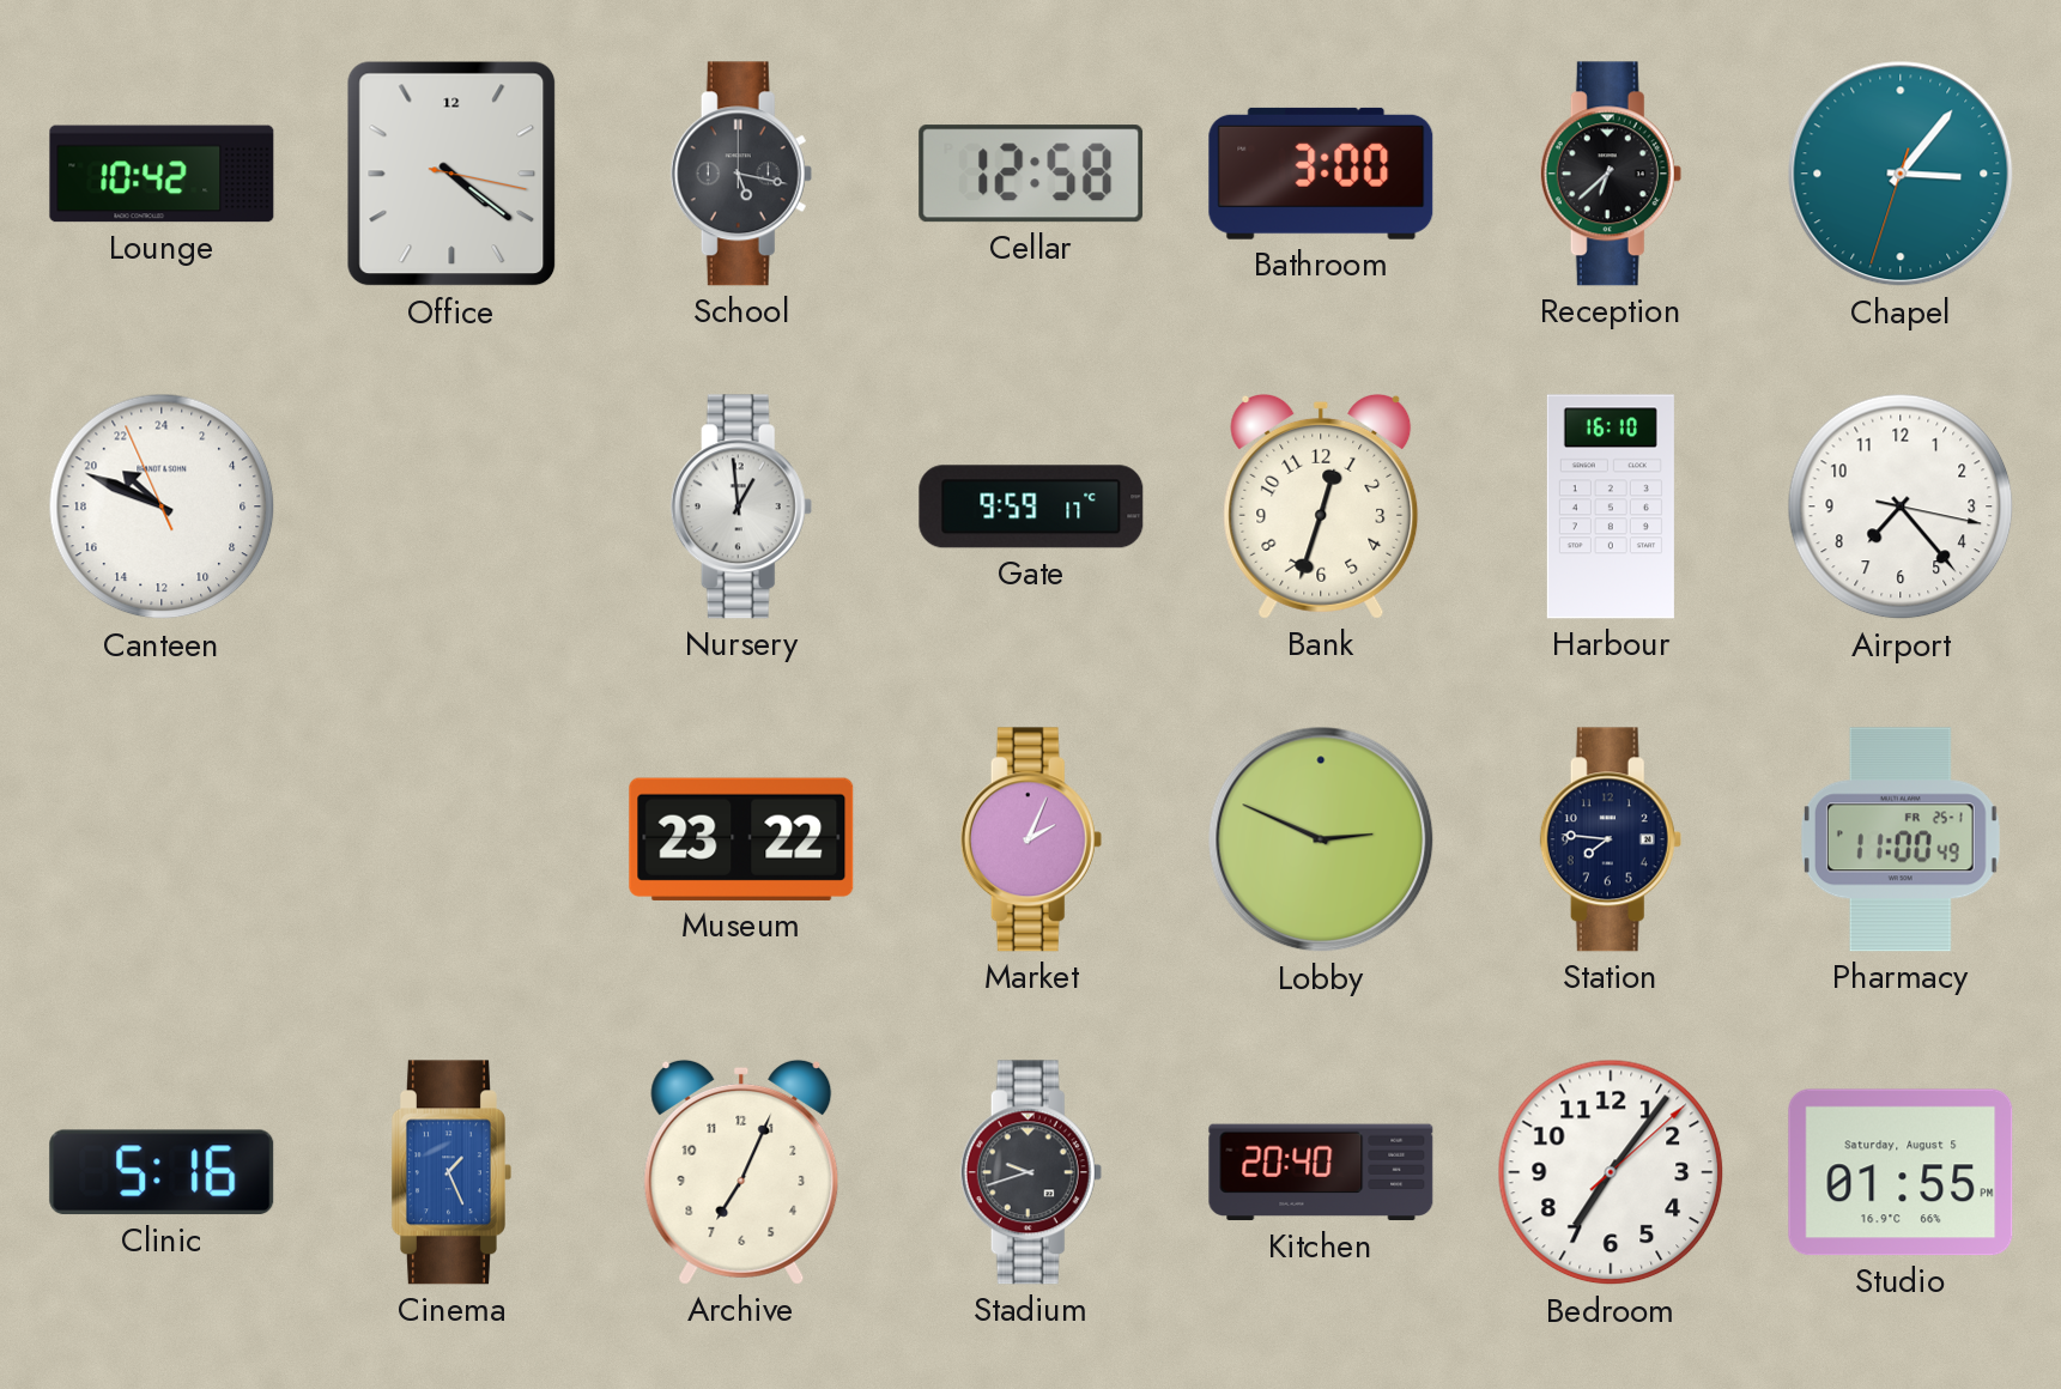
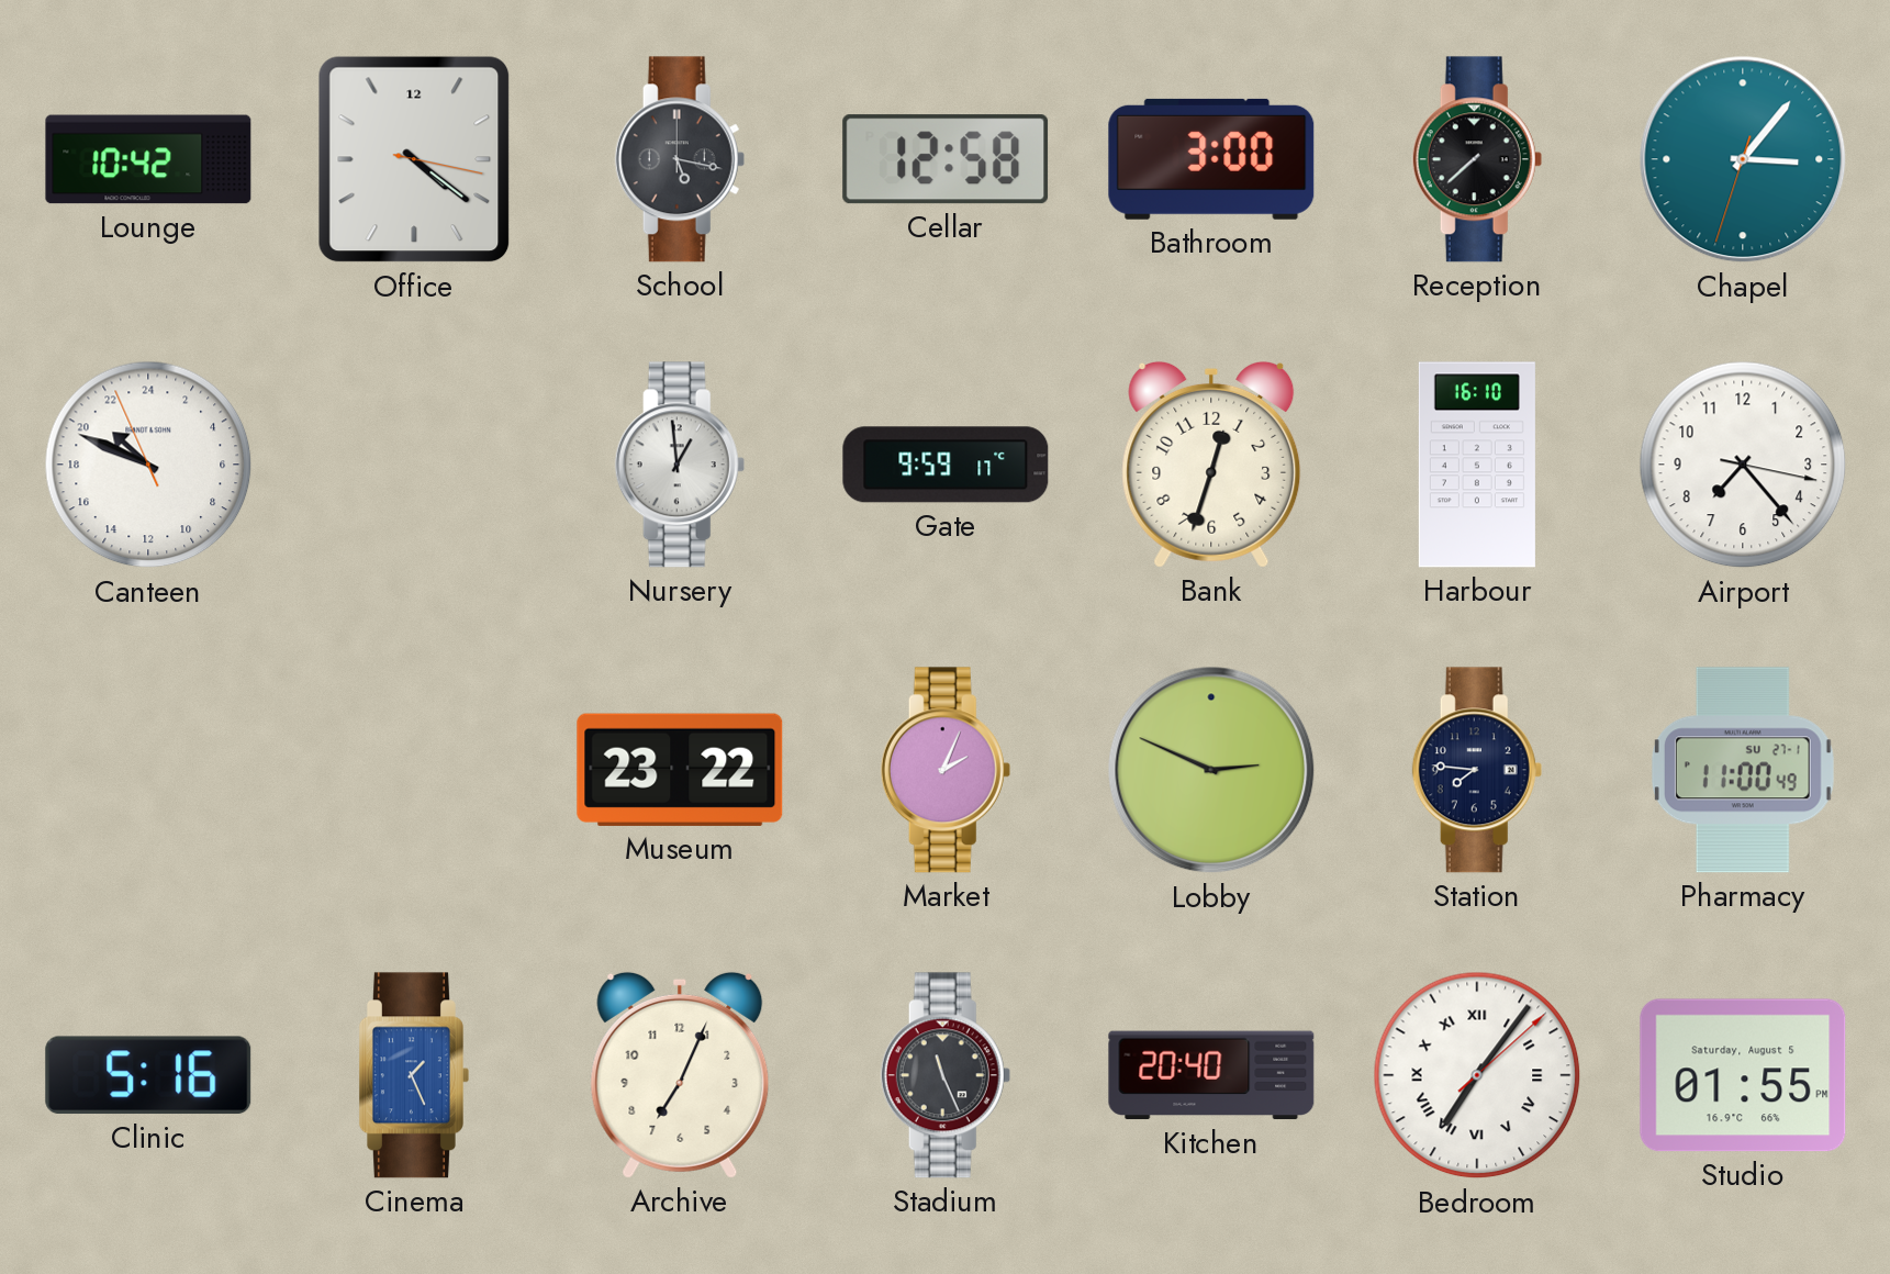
Reception: 6:38 -> 7:38
Pharmacy date: FR 25-1 -> SU 27-1
Stadium: 9:42 -> 11:26
Bedroom numerals: Arabic -> Roman
